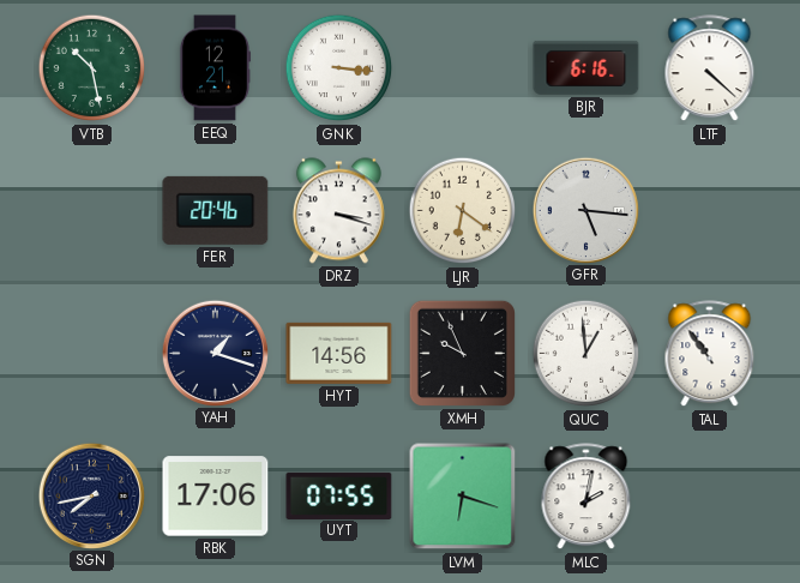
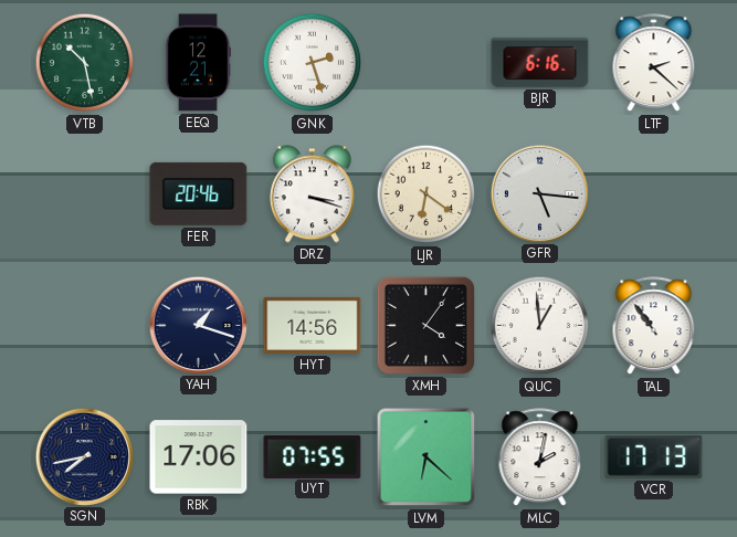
GNK: 3:16 -> 2:27
LTF: 4:22 -> 2:22
XMH: 9:56 -> 4:06
LVM: 6:18 -> 6:22
VCR: none -> 17:13
